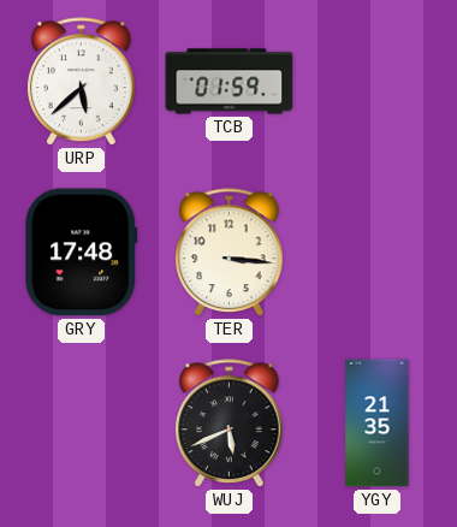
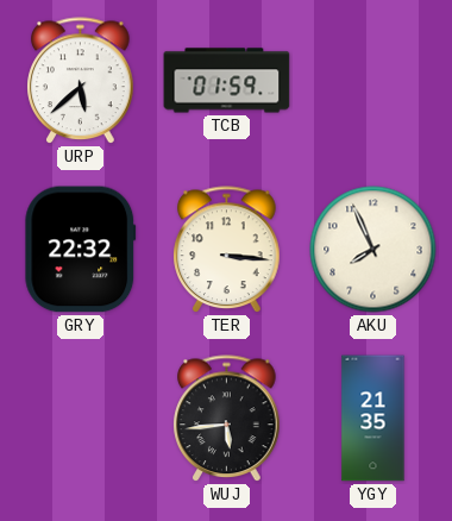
GRY: 17:48 -> 22:32
AKU: none -> 7:56
WUJ: 5:41 -> 5:44
